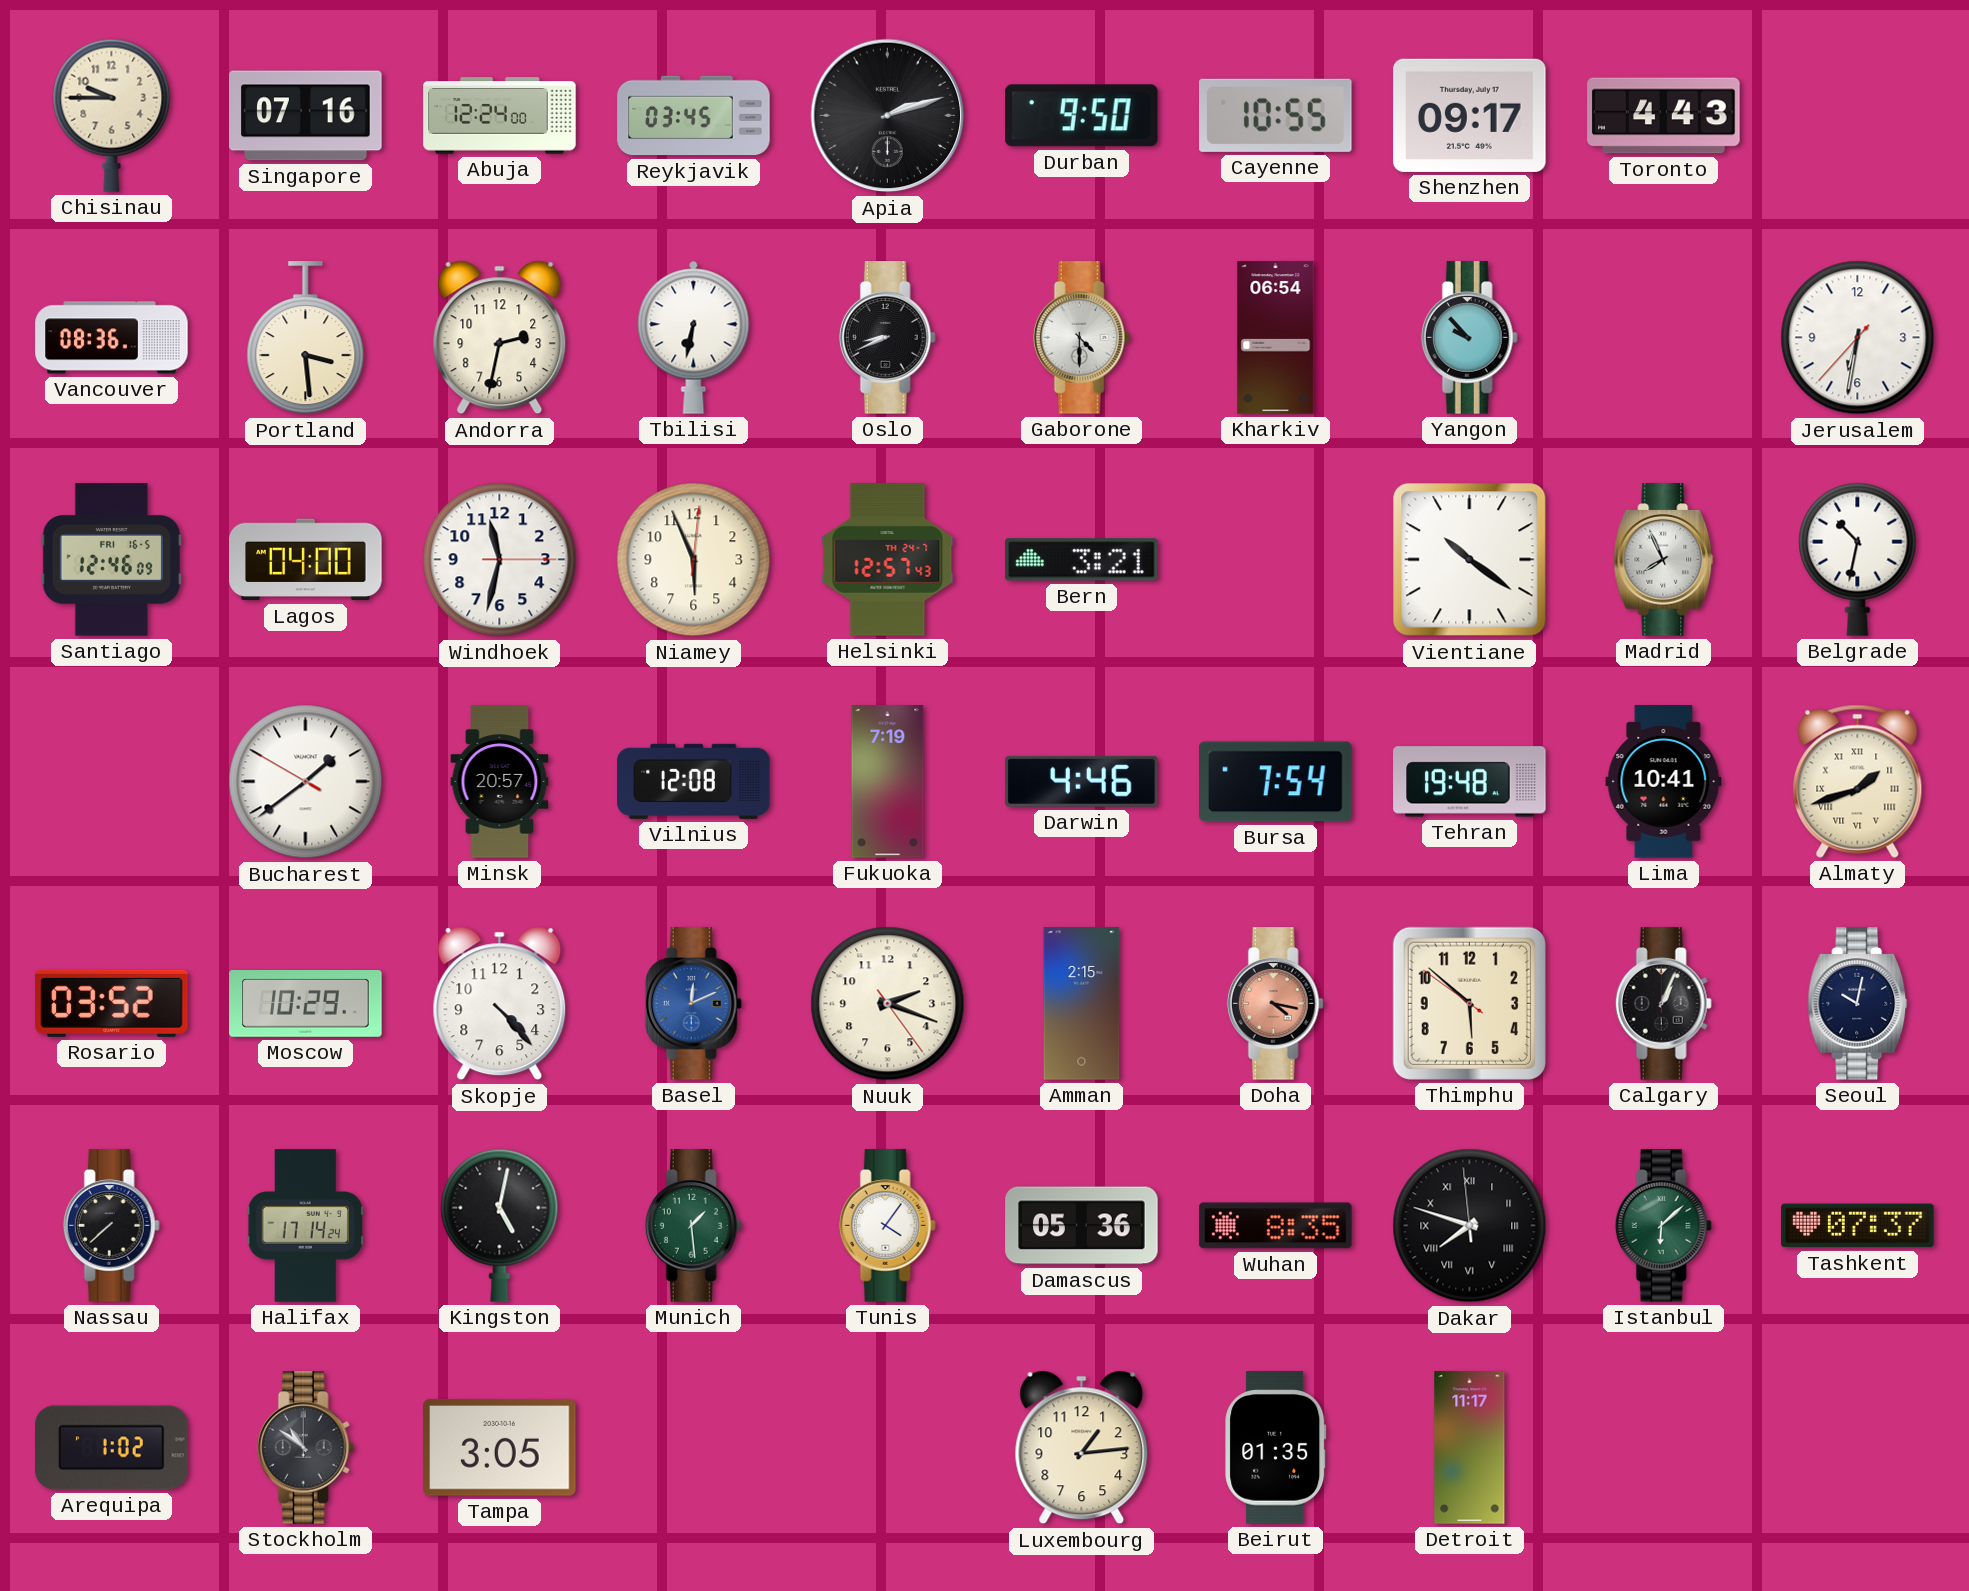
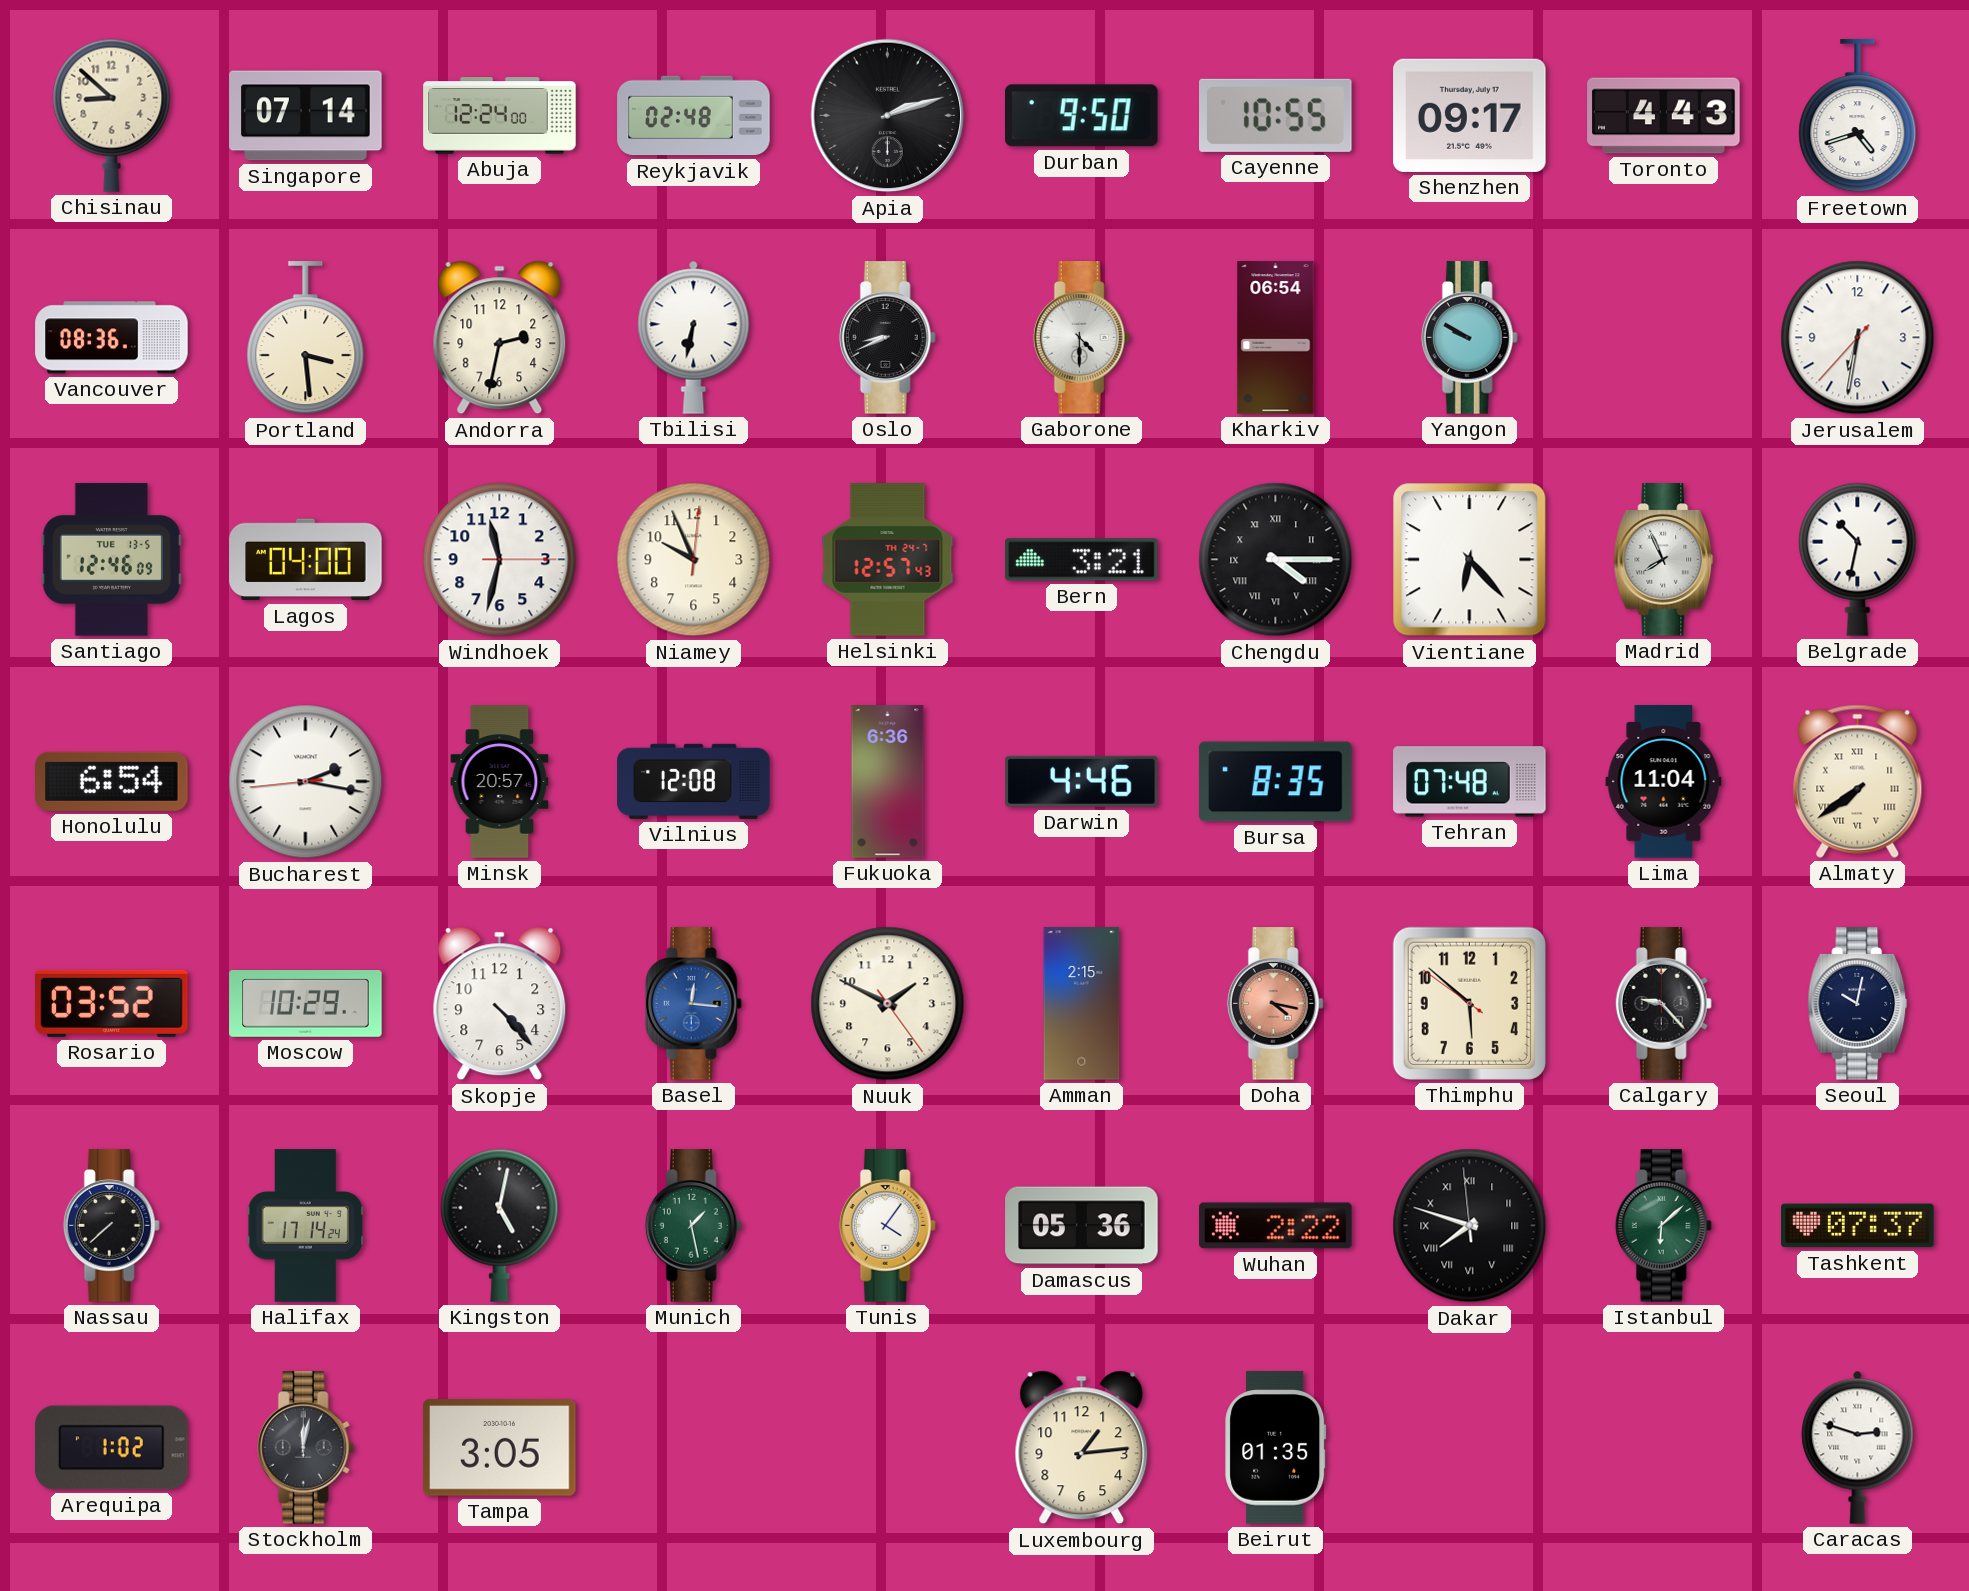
Chisinau: 9:45 -> 8:52
Singapore: 07:16 -> 07:14
Reykjavik: 03:45 -> 02:48
Freetown: none -> 4:42
Yangon: 9:53 -> 9:50
Santiago date: FRI 16-5 -> TUE 13-5
Niamey: 5:56 -> 9:56
Chengdu: none -> 4:15
Vientiane: 10:21 -> 6:23
Honolulu: none -> 6:54
Bucharest: 1:38 -> 2:16
Fukuoka: 7:19 -> 6:36
Bursa: 7:54 -> 8:35
Tehran: 19:48 -> 07:48
Lima: 10:41 -> 11:04
Almaty: 1:42 -> 7:39
Basel: 12:11 -> 12:16
Nuuk: 2:18 -> 1:49
Calgary: 1:04 -> 9:23
Munich: 1:29 -> 1:28
Wuhan: 8:35 -> 2:22
Stockholm: 10:51 -> 12:02
Detroit: 11:17 -> none
Caracas: none -> 2:48
